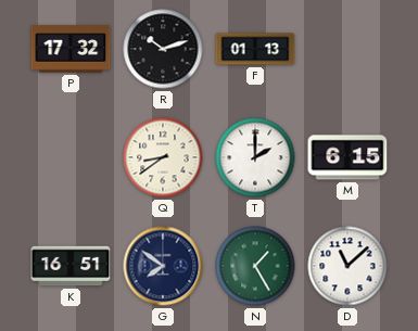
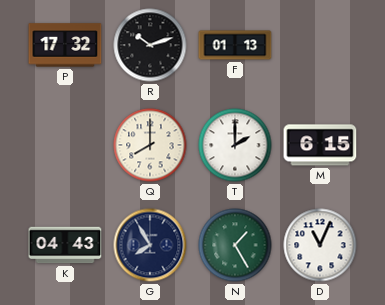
Q: 8:39 -> 8:00
K: 16:51 -> 04:43
G: 7:51 -> 7:55
D: 11:08 -> 11:04
